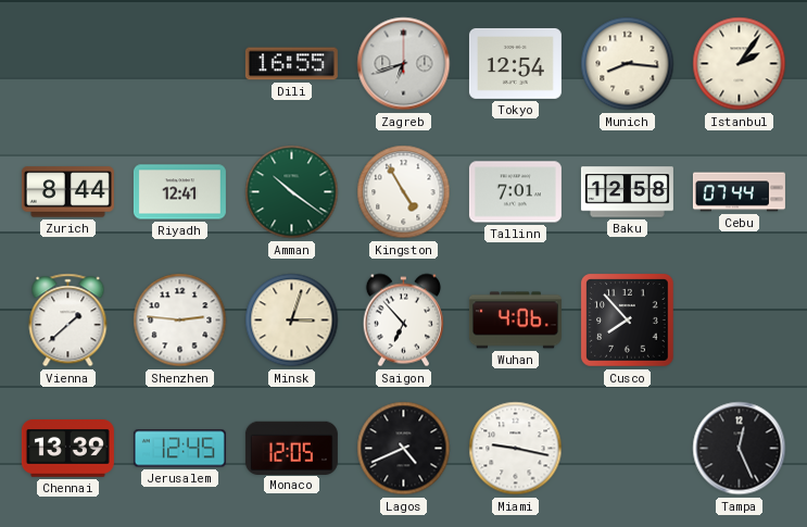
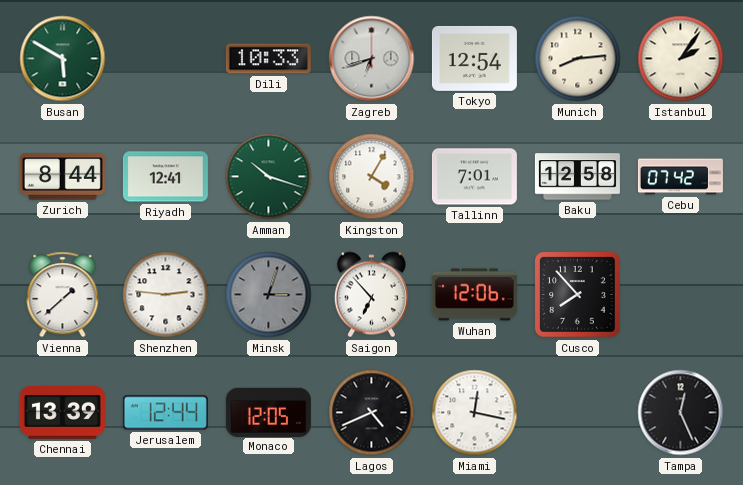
Busan: none -> 5:50
Dili: 16:55 -> 10:33
Munich: 8:16 -> 8:14
Amman: 10:21 -> 10:18
Kingston: 4:55 -> 4:05
Cebu: 07:44 -> 07:42
Minsk dial: cream -> grey
Wuhan: 4:06 -> 12:06
Jerusalem: 12:45 -> 12:44
Miami: 9:17 -> 12:17
